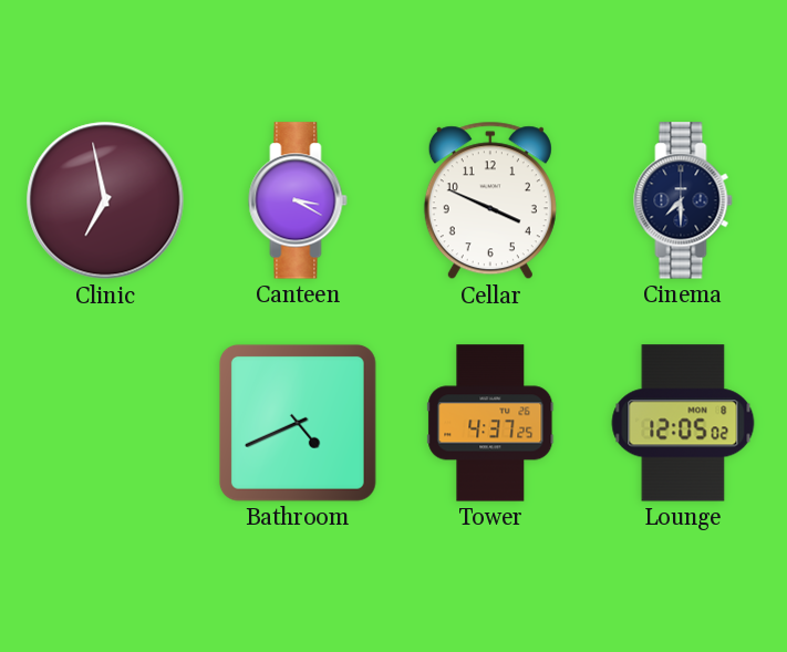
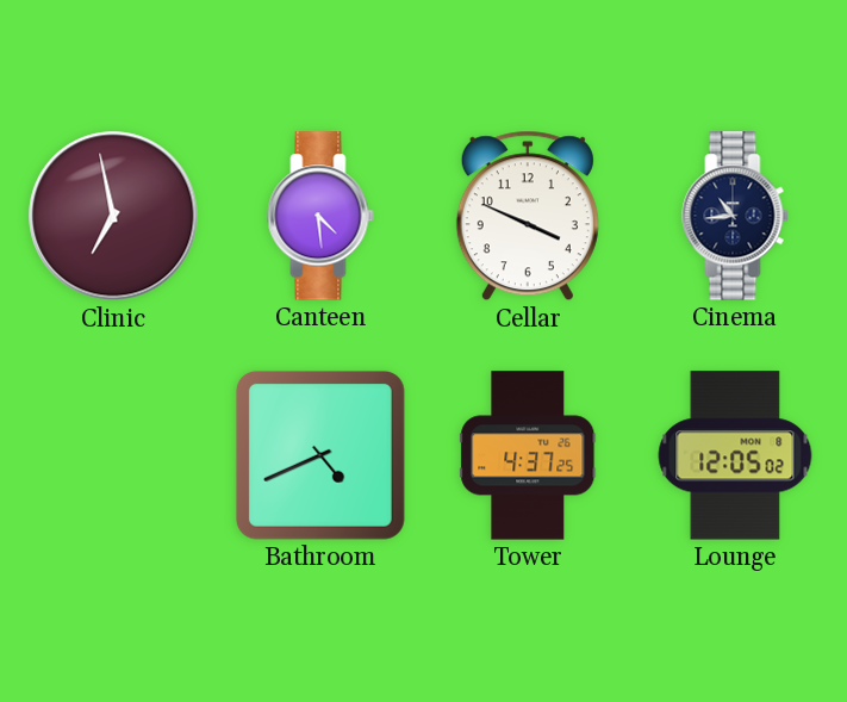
Canteen: 3:20 -> 4:29
Cinema: 7:30 -> 10:44
